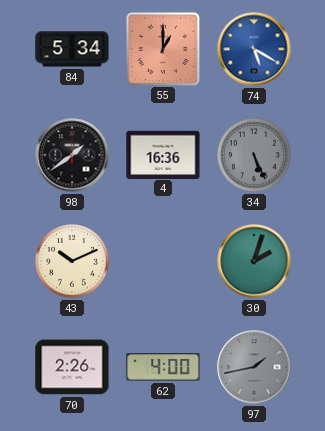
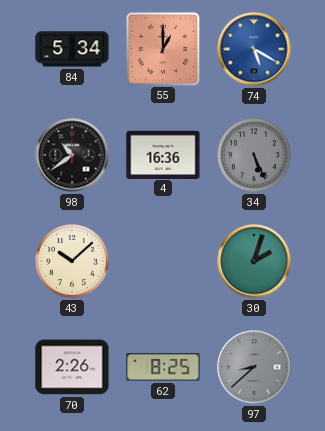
98: 1:39 -> 10:39
43: 10:11 -> 10:08
62: 4:00 -> 8:25
97: 1:43 -> 8:38
